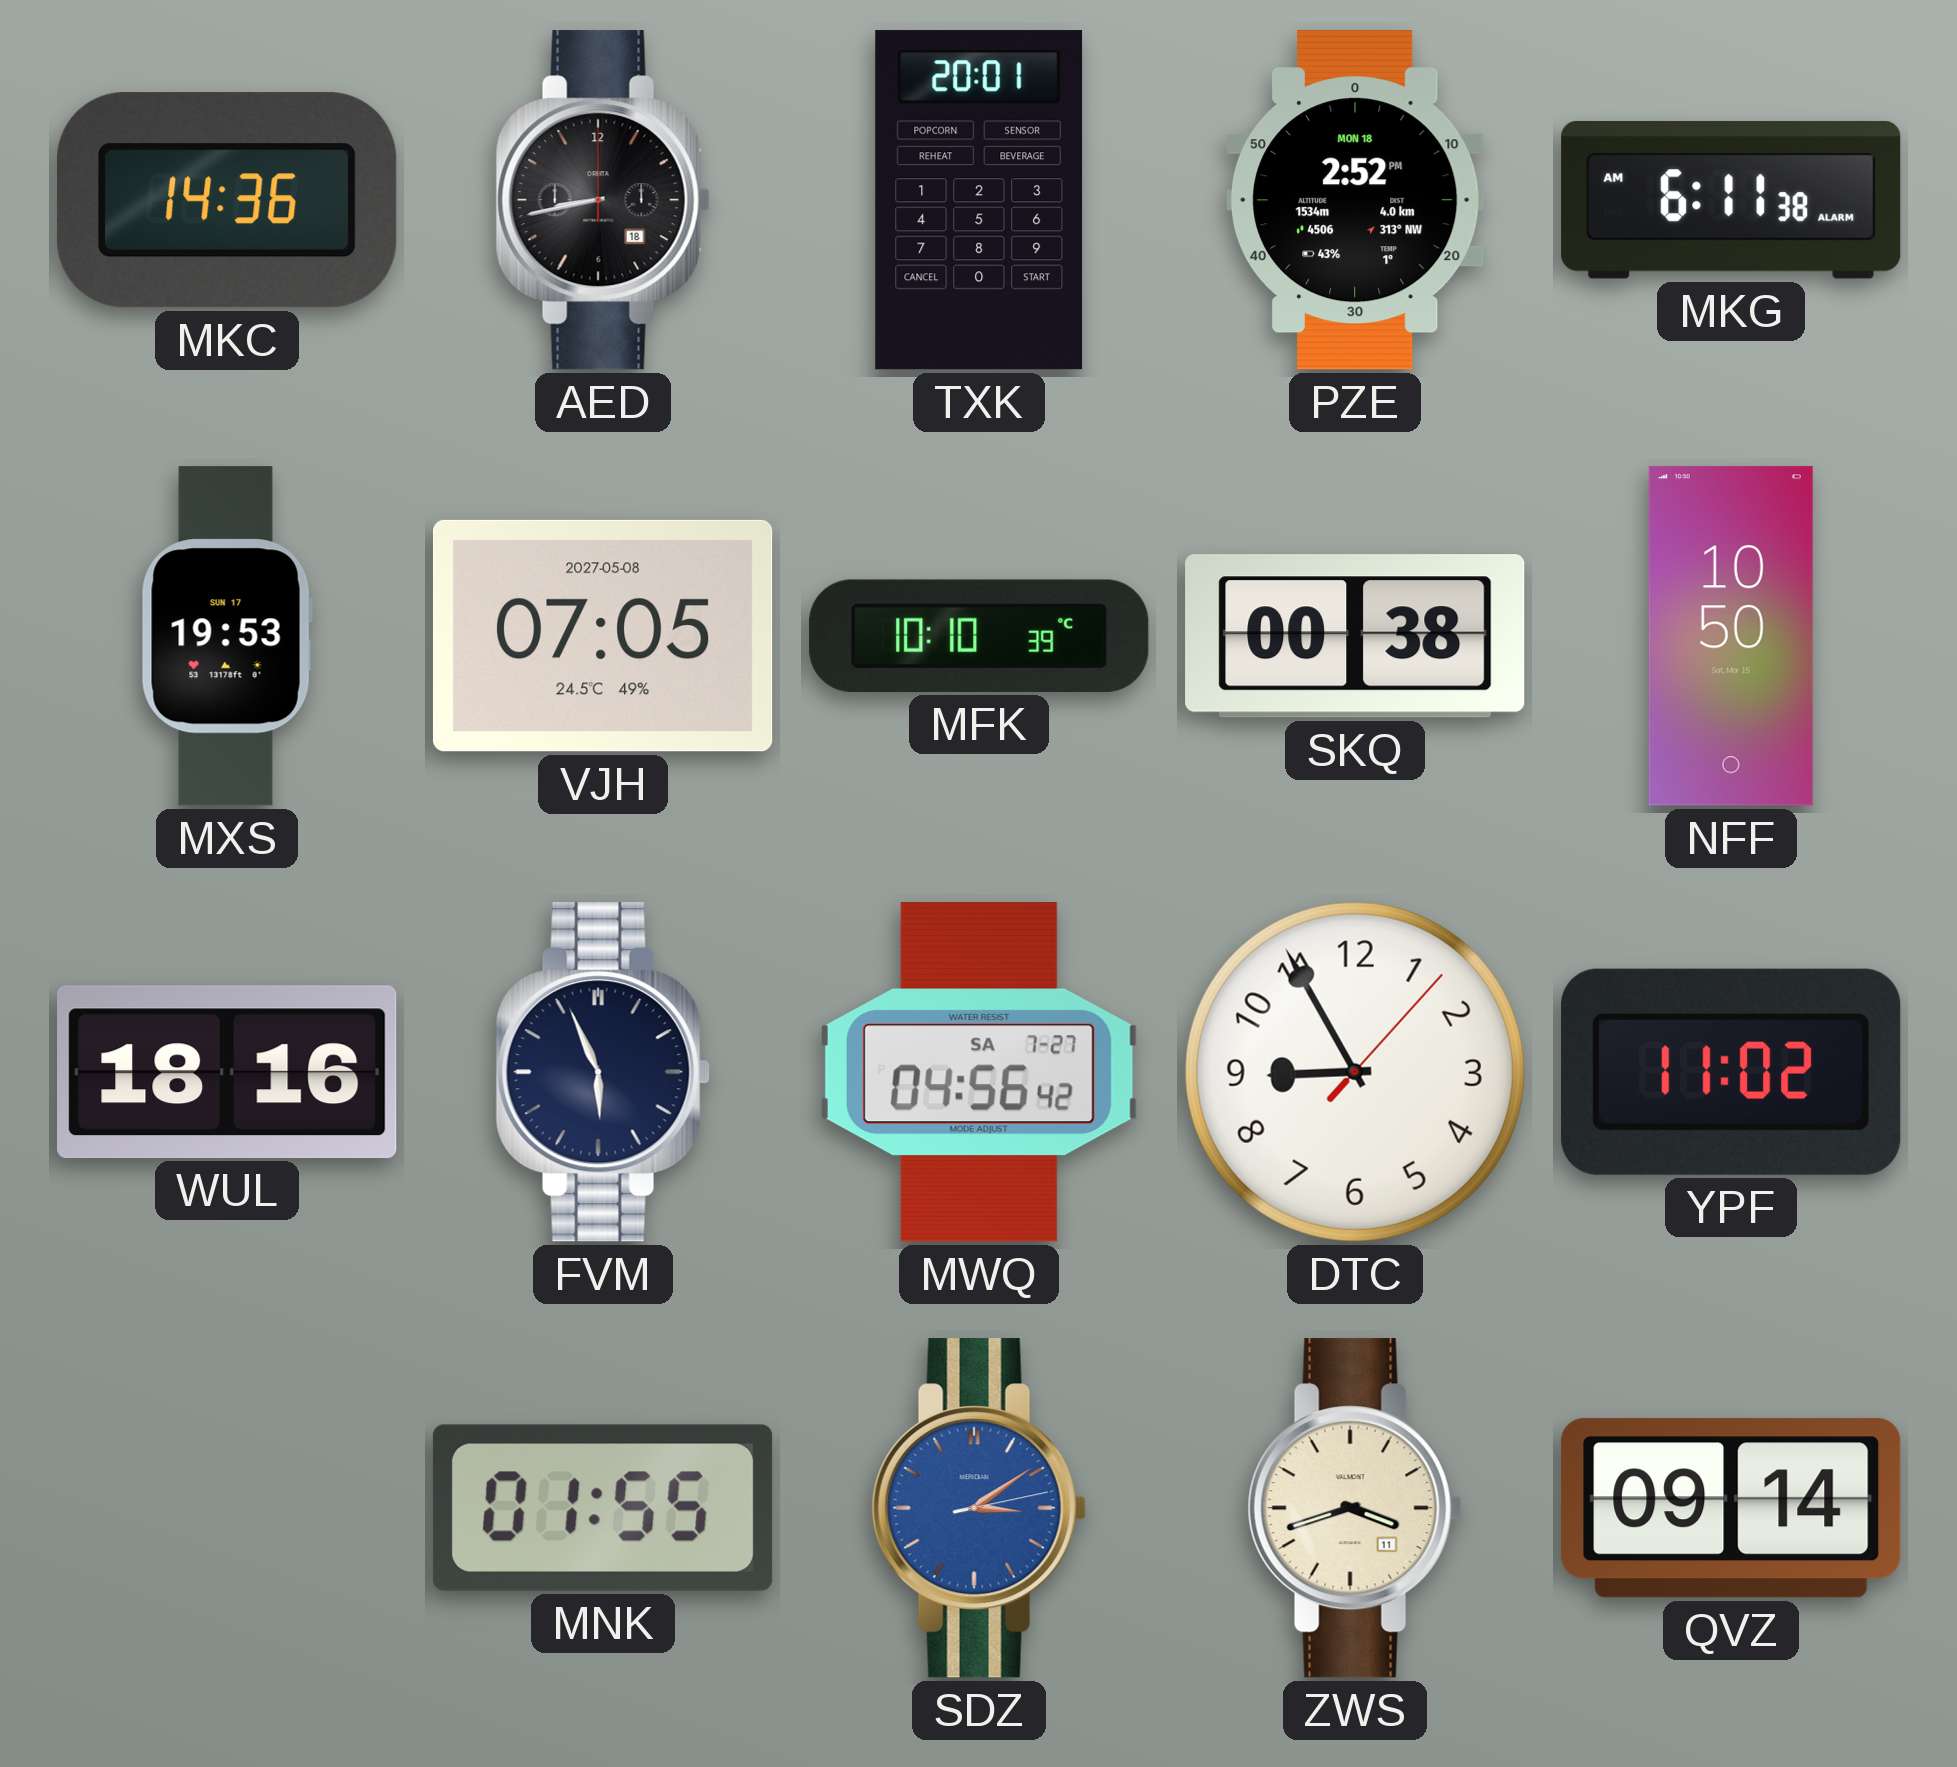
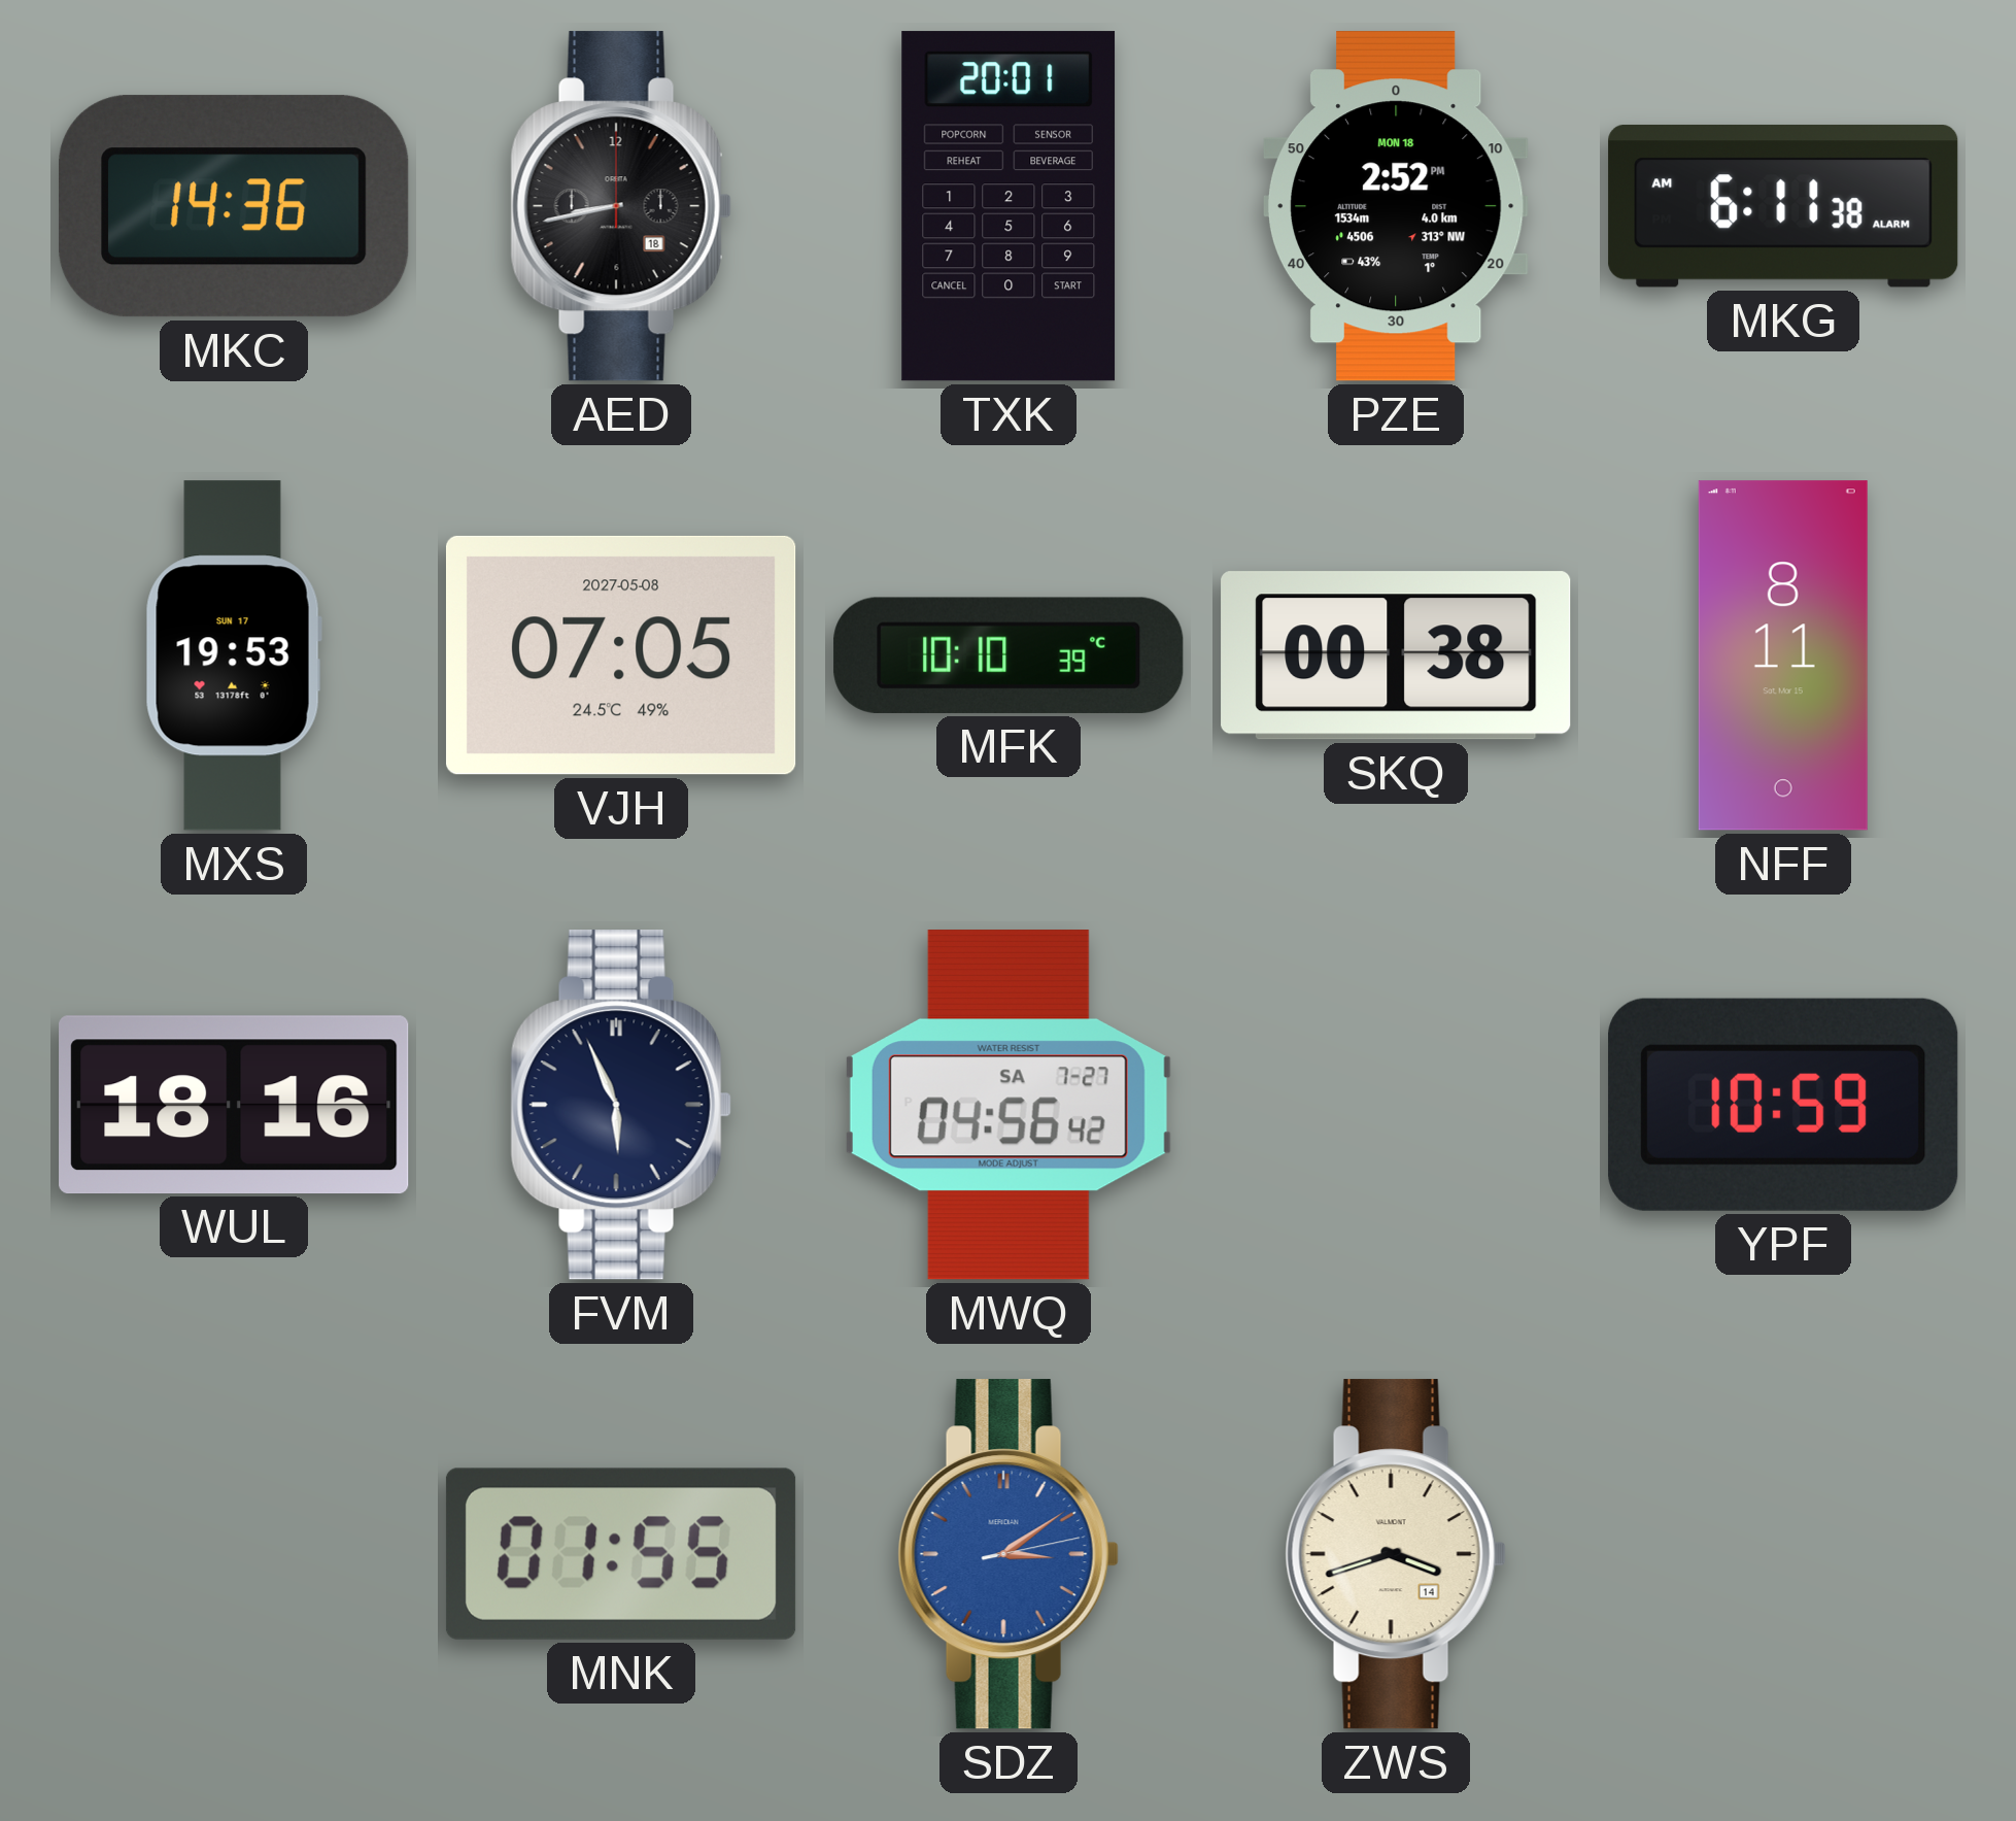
NFF: 10:50 -> 8:11
DTC: 8:55 -> none
YPF: 11:02 -> 10:59
ZWS date: 11 -> 14
QVZ: 09:14 -> none
